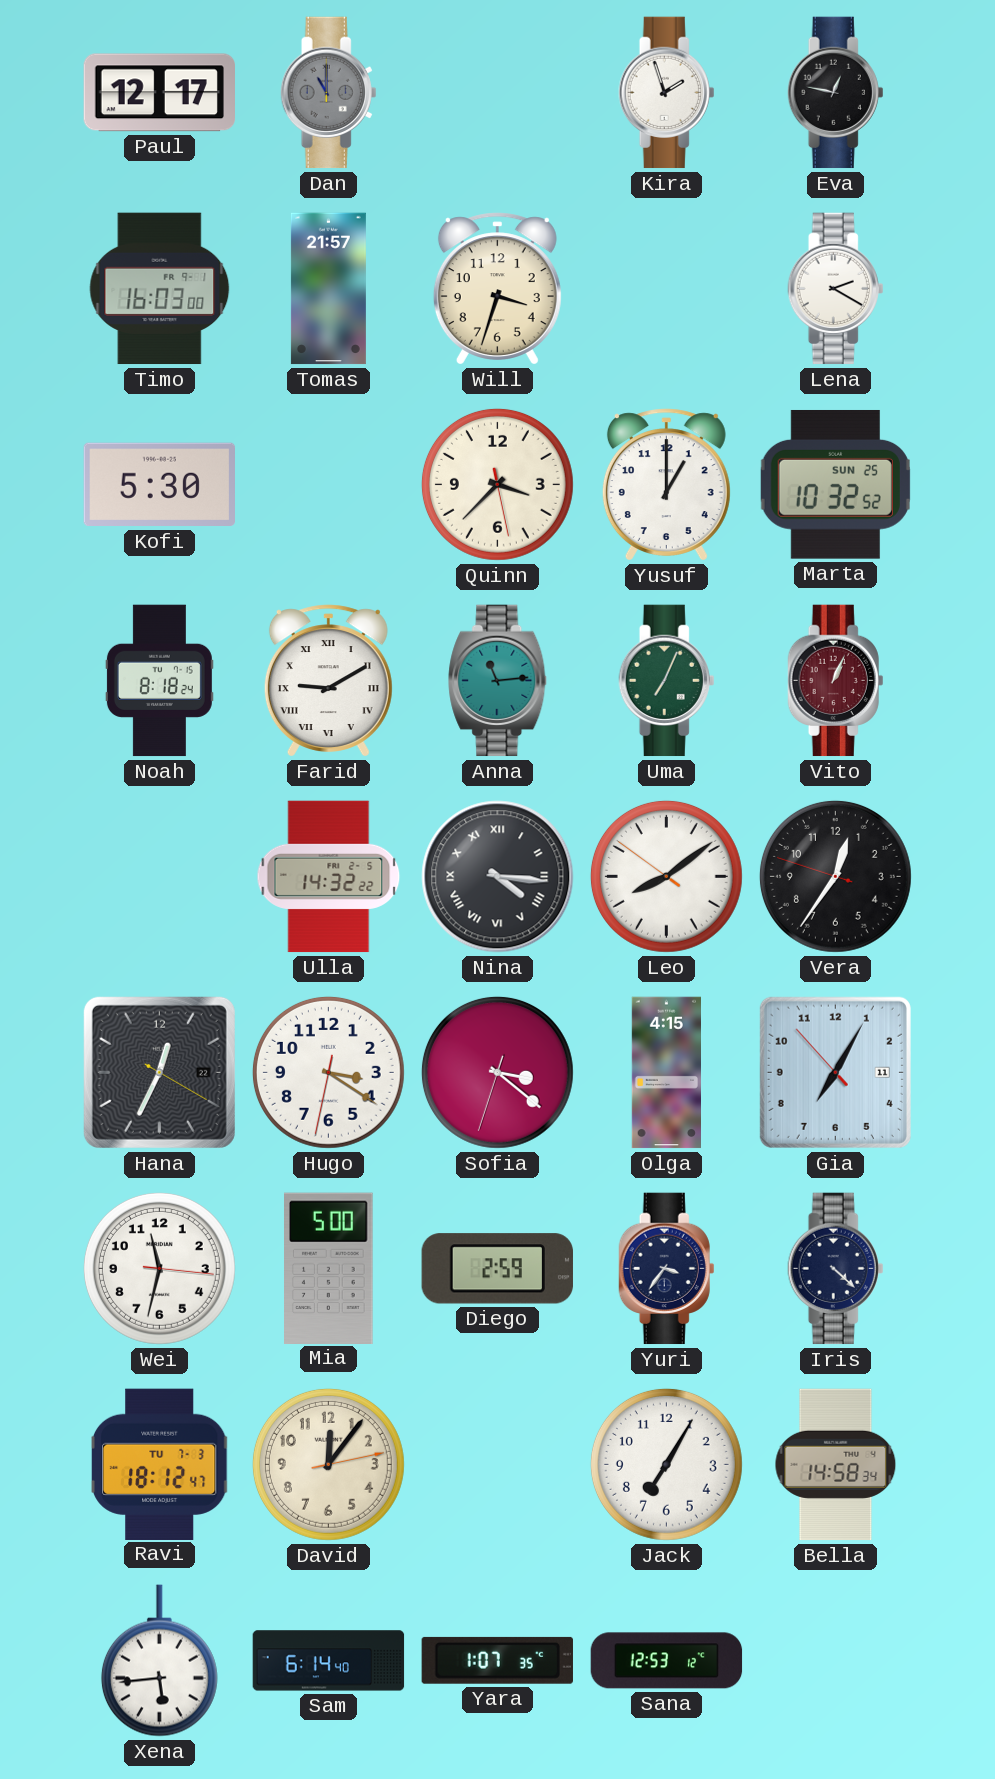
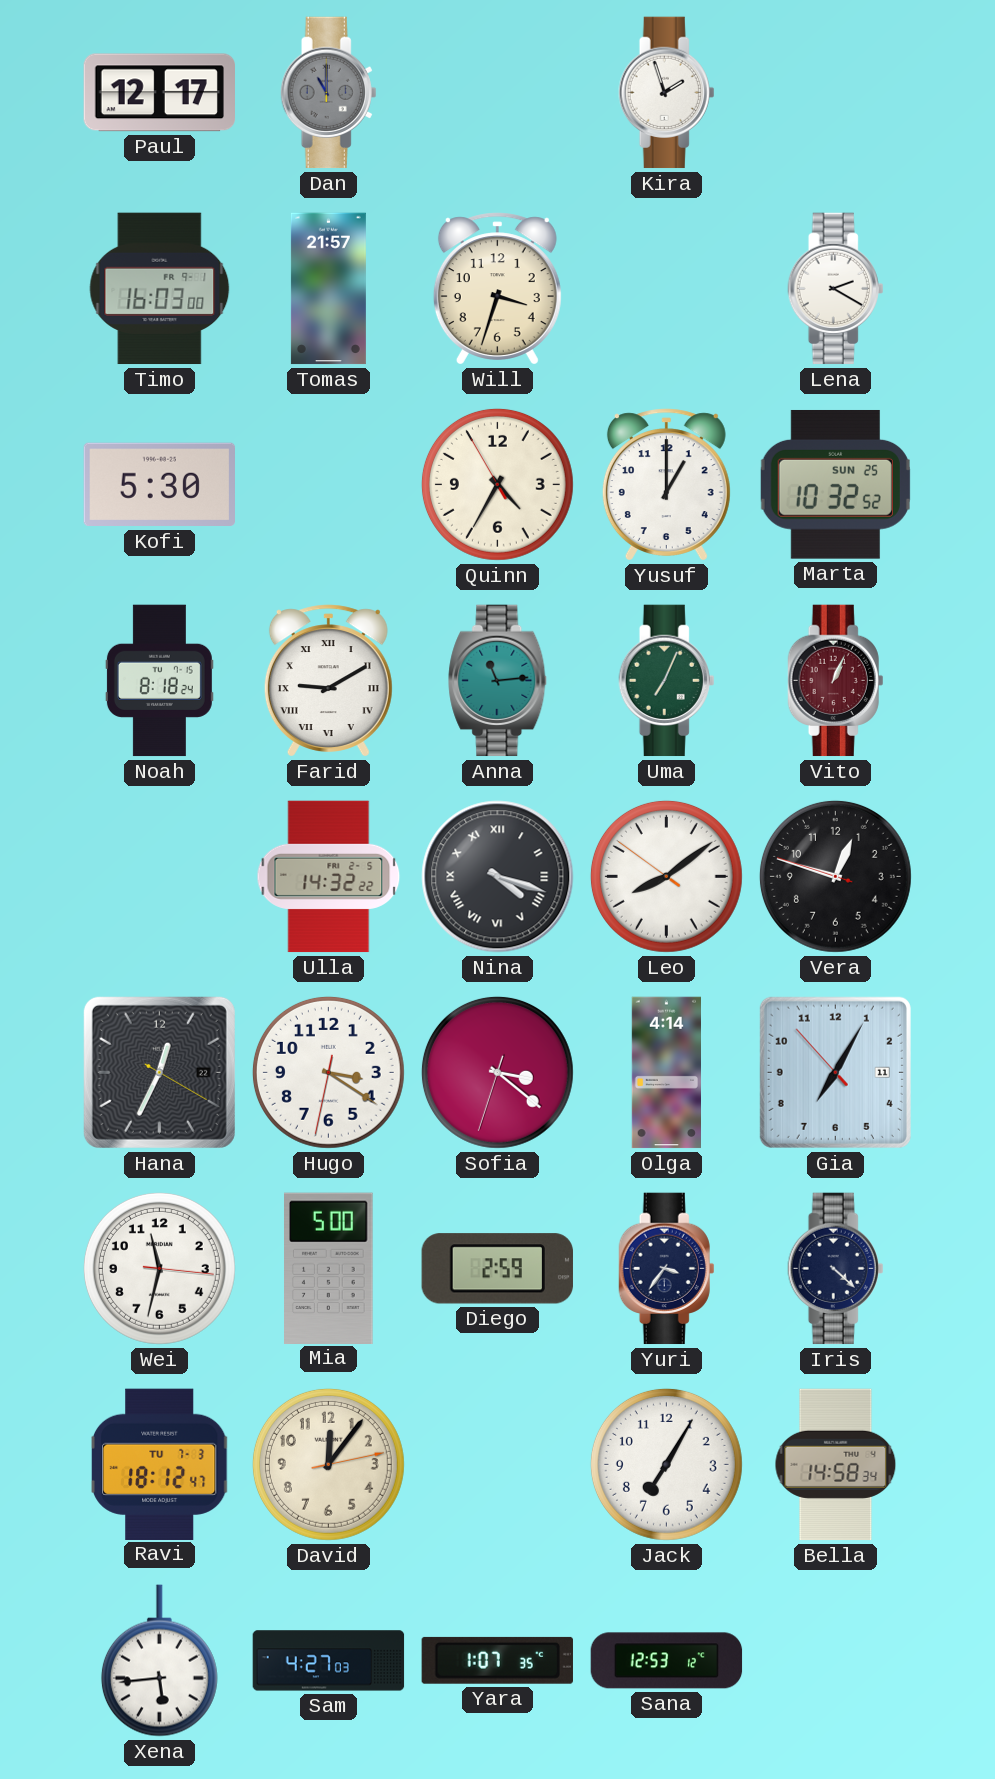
Eva: 12:47 -> none
Quinn: 3:37 -> 4:34
Nina: 4:16 -> 4:18
Vera: 12:35 -> 12:47
Olga: 4:15 -> 4:14
Sam: 6:14 -> 4:27
